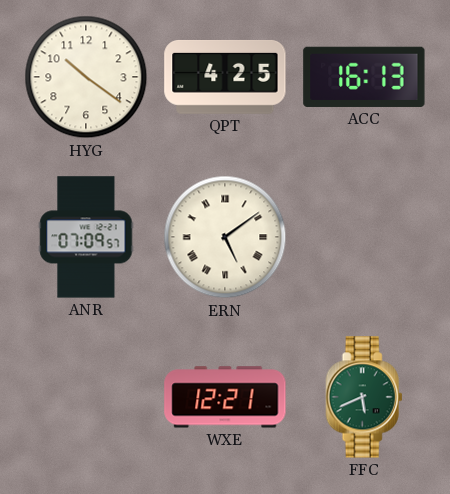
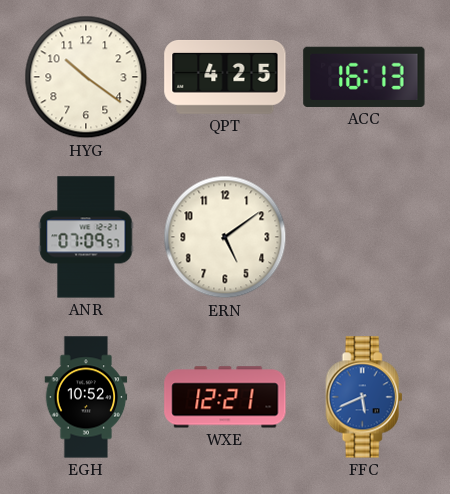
ERN numerals: Roman -> Arabic
EGH: none -> 10:52
FFC dial: green -> blue
